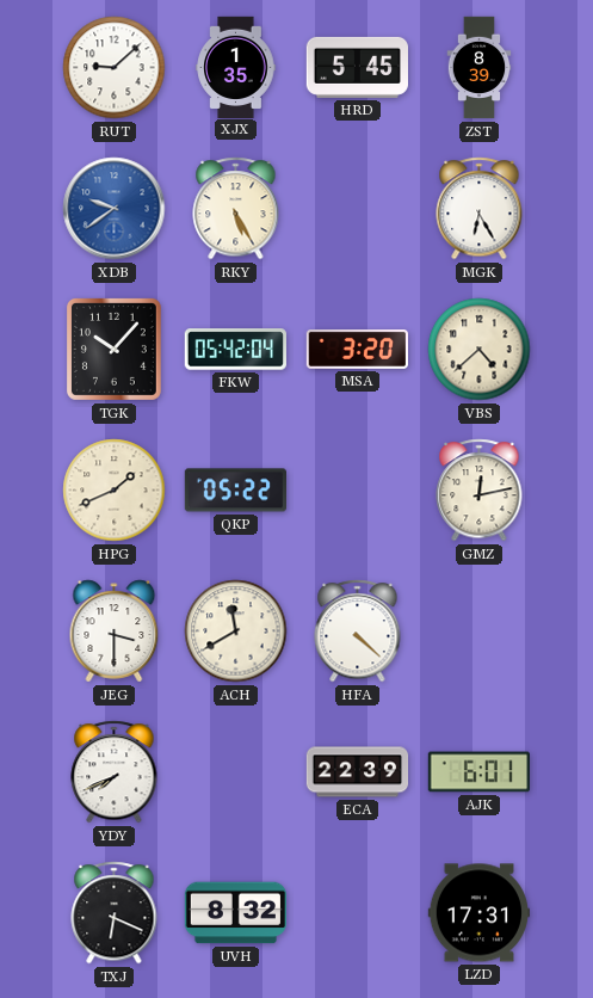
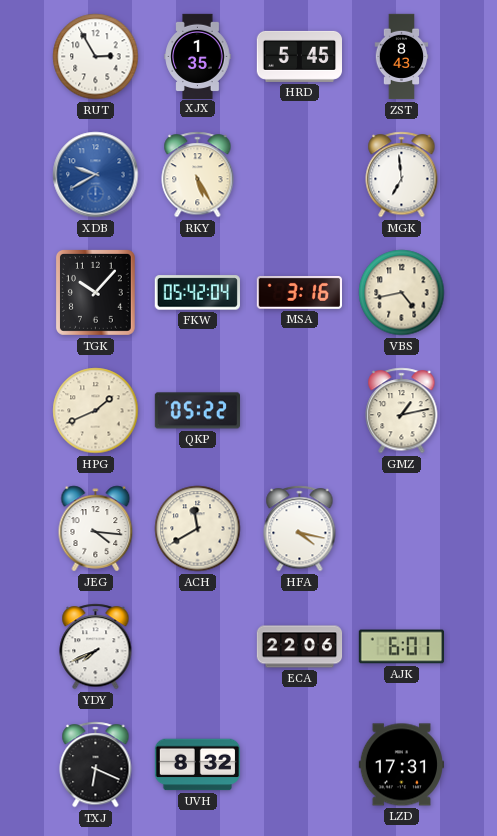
RUT: 9:08 -> 2:55
ZST: 8:39 -> 8:43
XDB: 9:39 -> 9:40
MGK: 6:25 -> 6:59
MSA: 3:20 -> 3:16
VBS: 4:38 -> 4:43
GMZ: 12:13 -> 1:13
JEG: 3:30 -> 4:16
HFA: 4:22 -> 4:17
ECA: 22:39 -> 22:06
